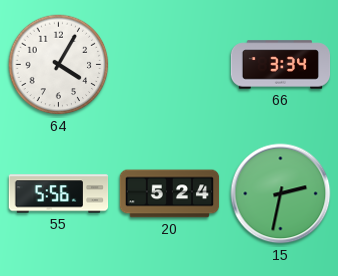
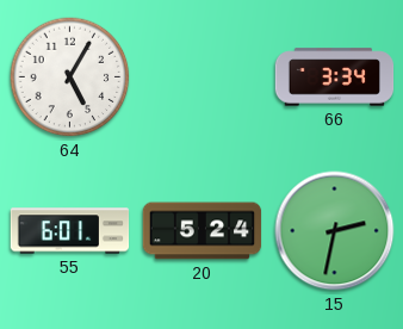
64: 4:05 -> 5:05
55: 5:56 -> 6:01
